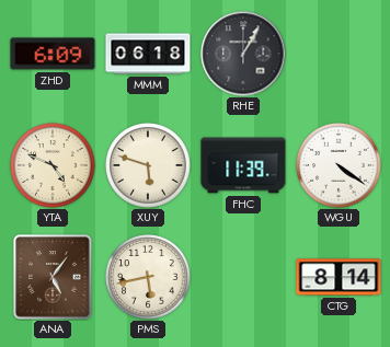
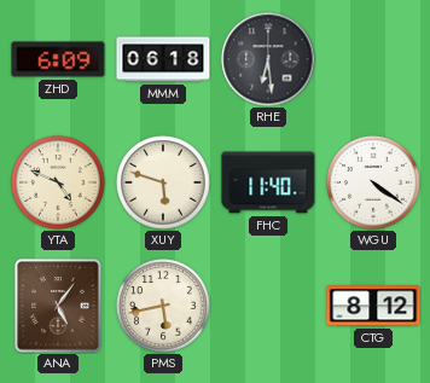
RHE: 1:05 -> 6:29
FHC: 11:39 -> 11:40
CTG: 8:14 -> 8:12
